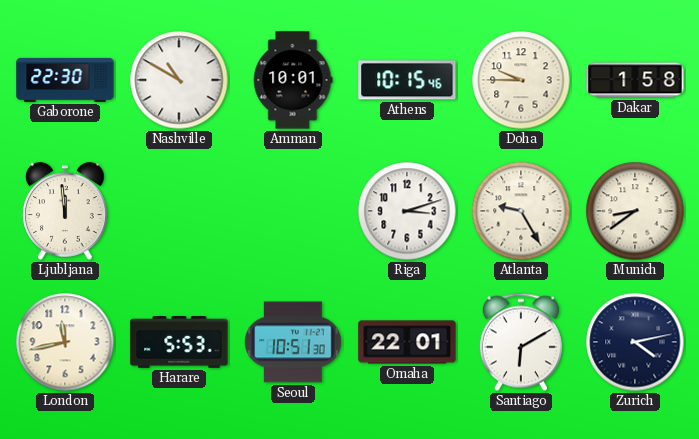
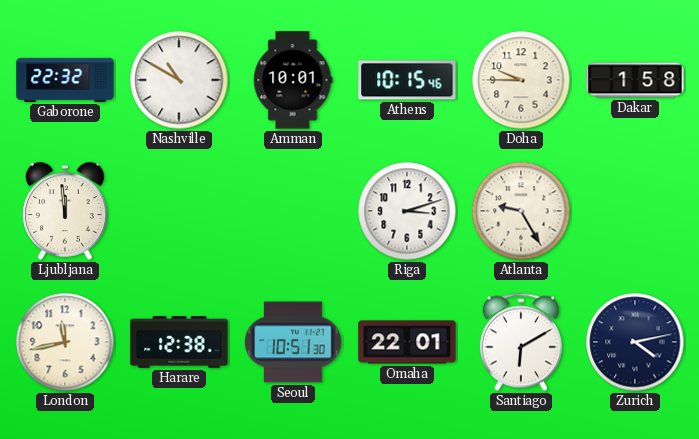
Gaborone: 22:30 -> 22:32
Munich: 8:39 -> none
Harare: 5:53 -> 12:38
